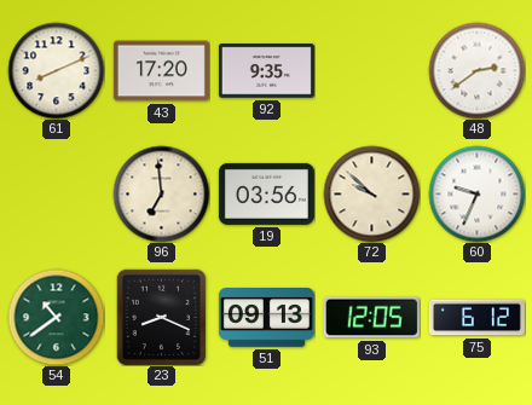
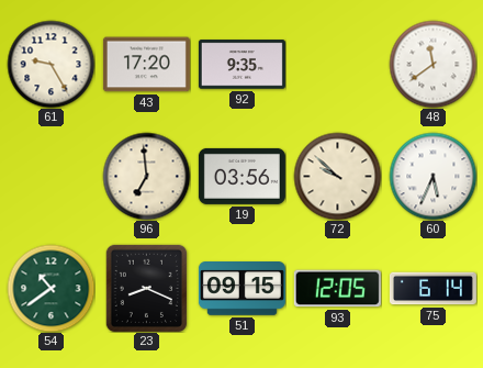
61: 8:11 -> 9:25
48: 2:39 -> 11:39
60: 9:34 -> 5:34
51: 09:13 -> 09:15
75: 6:12 -> 6:14
